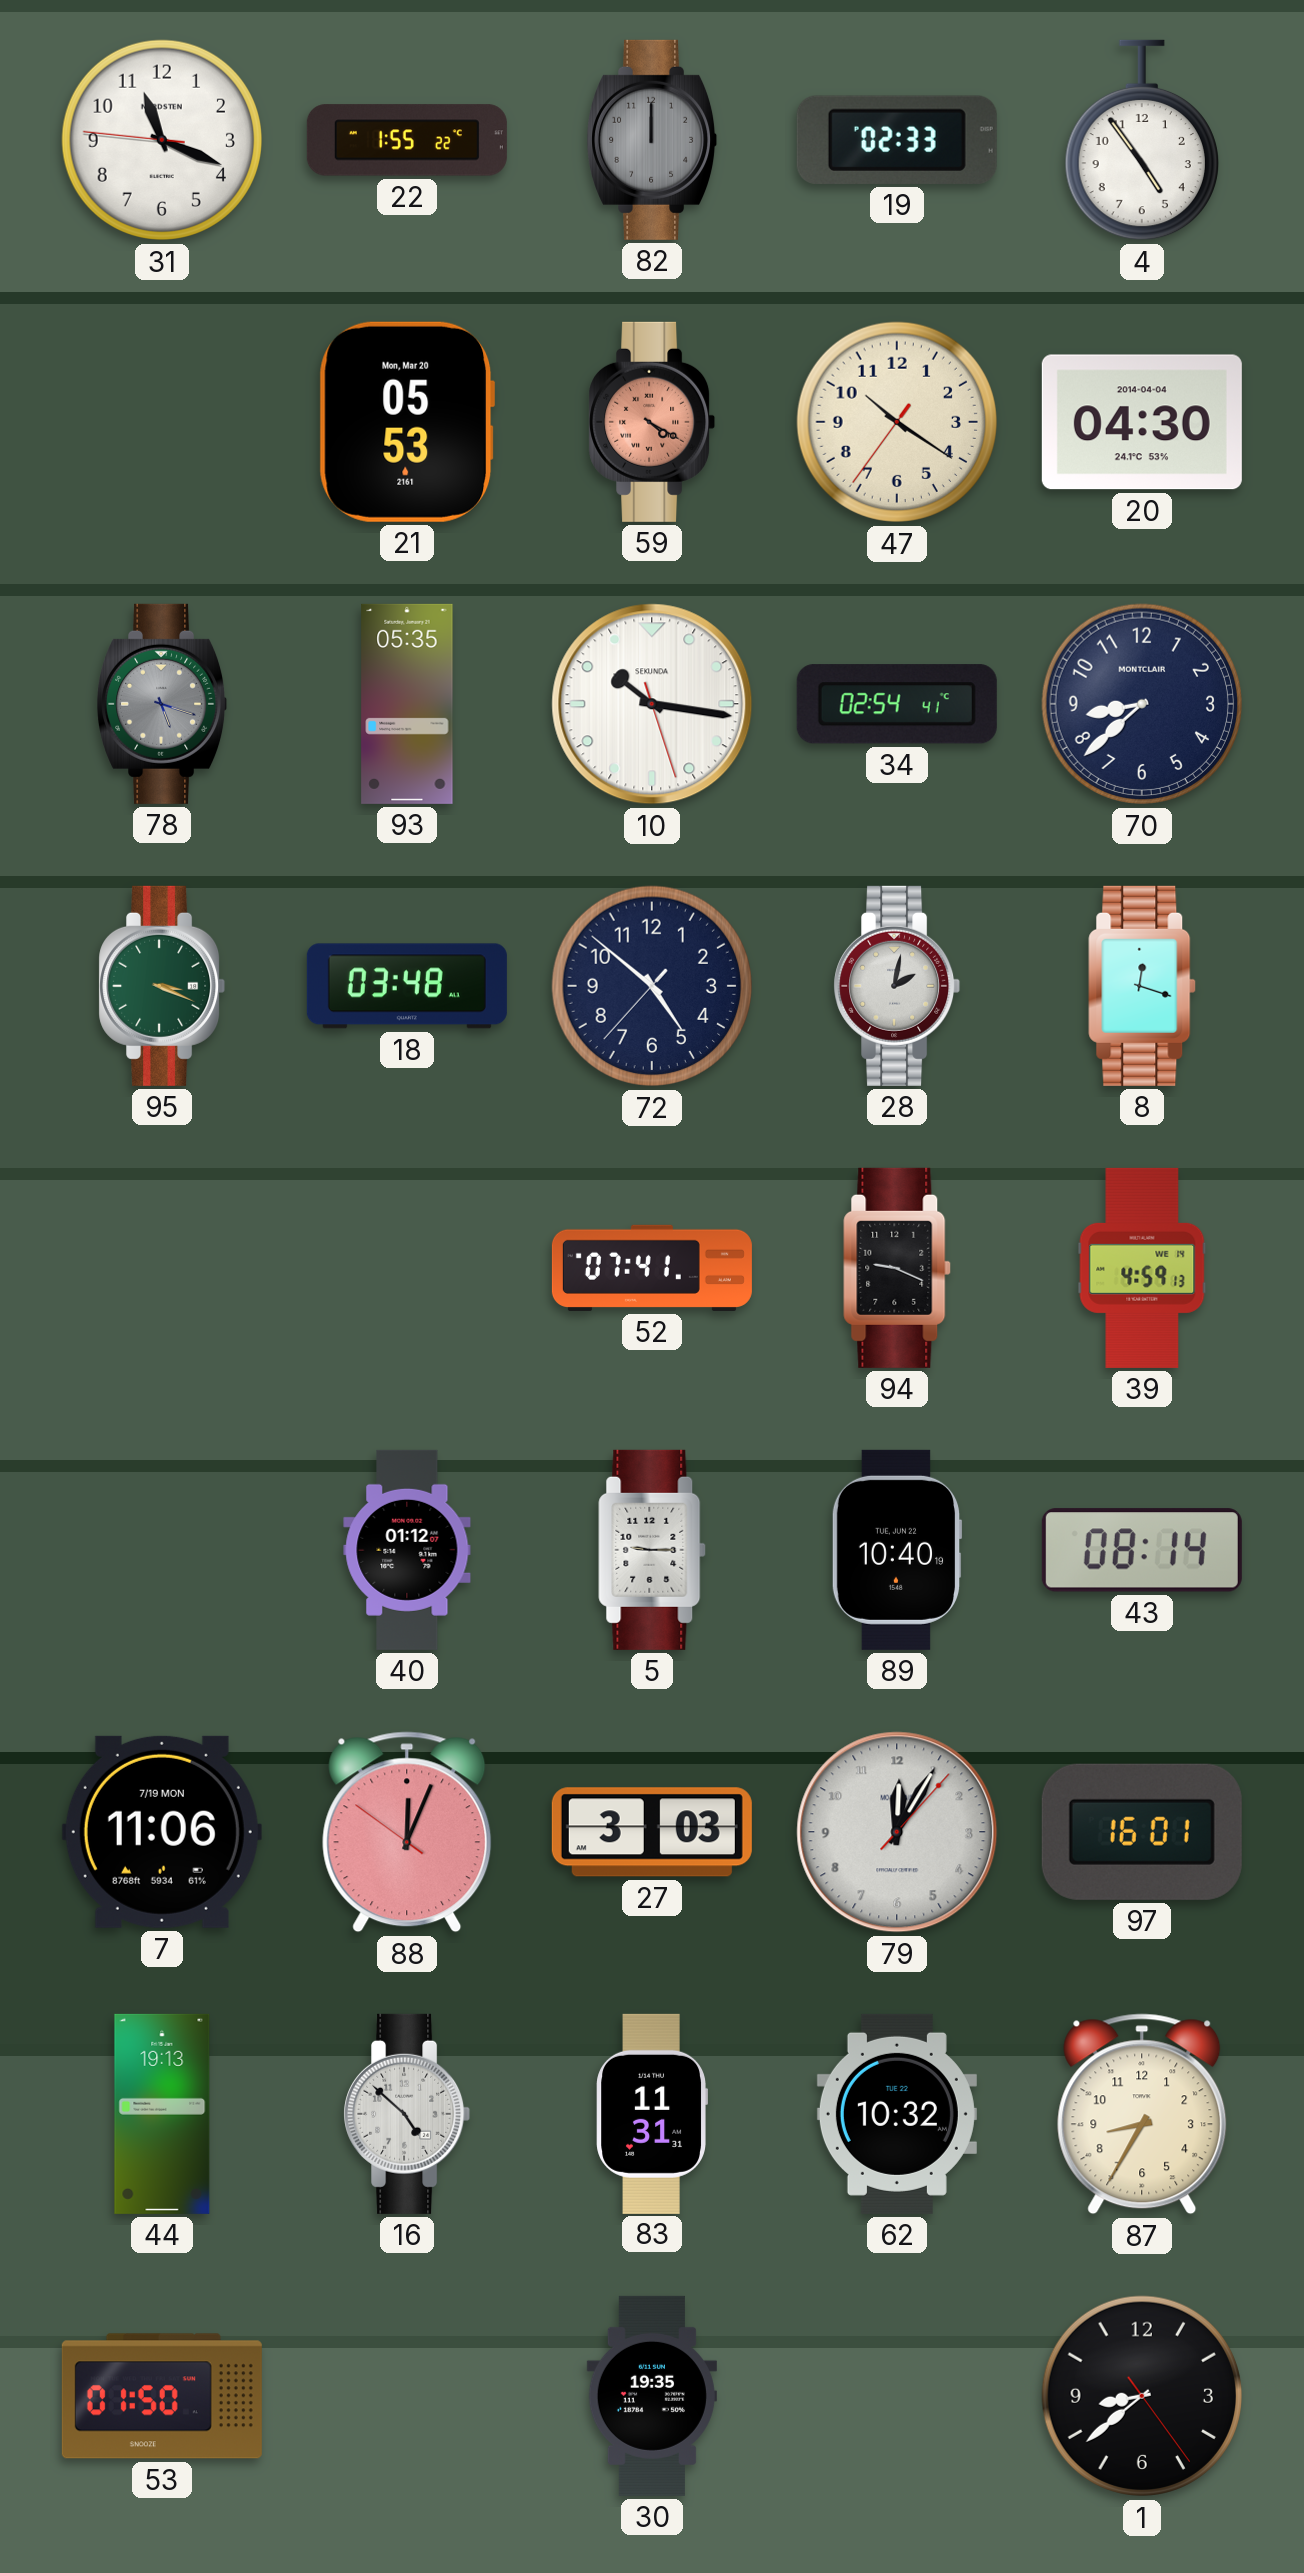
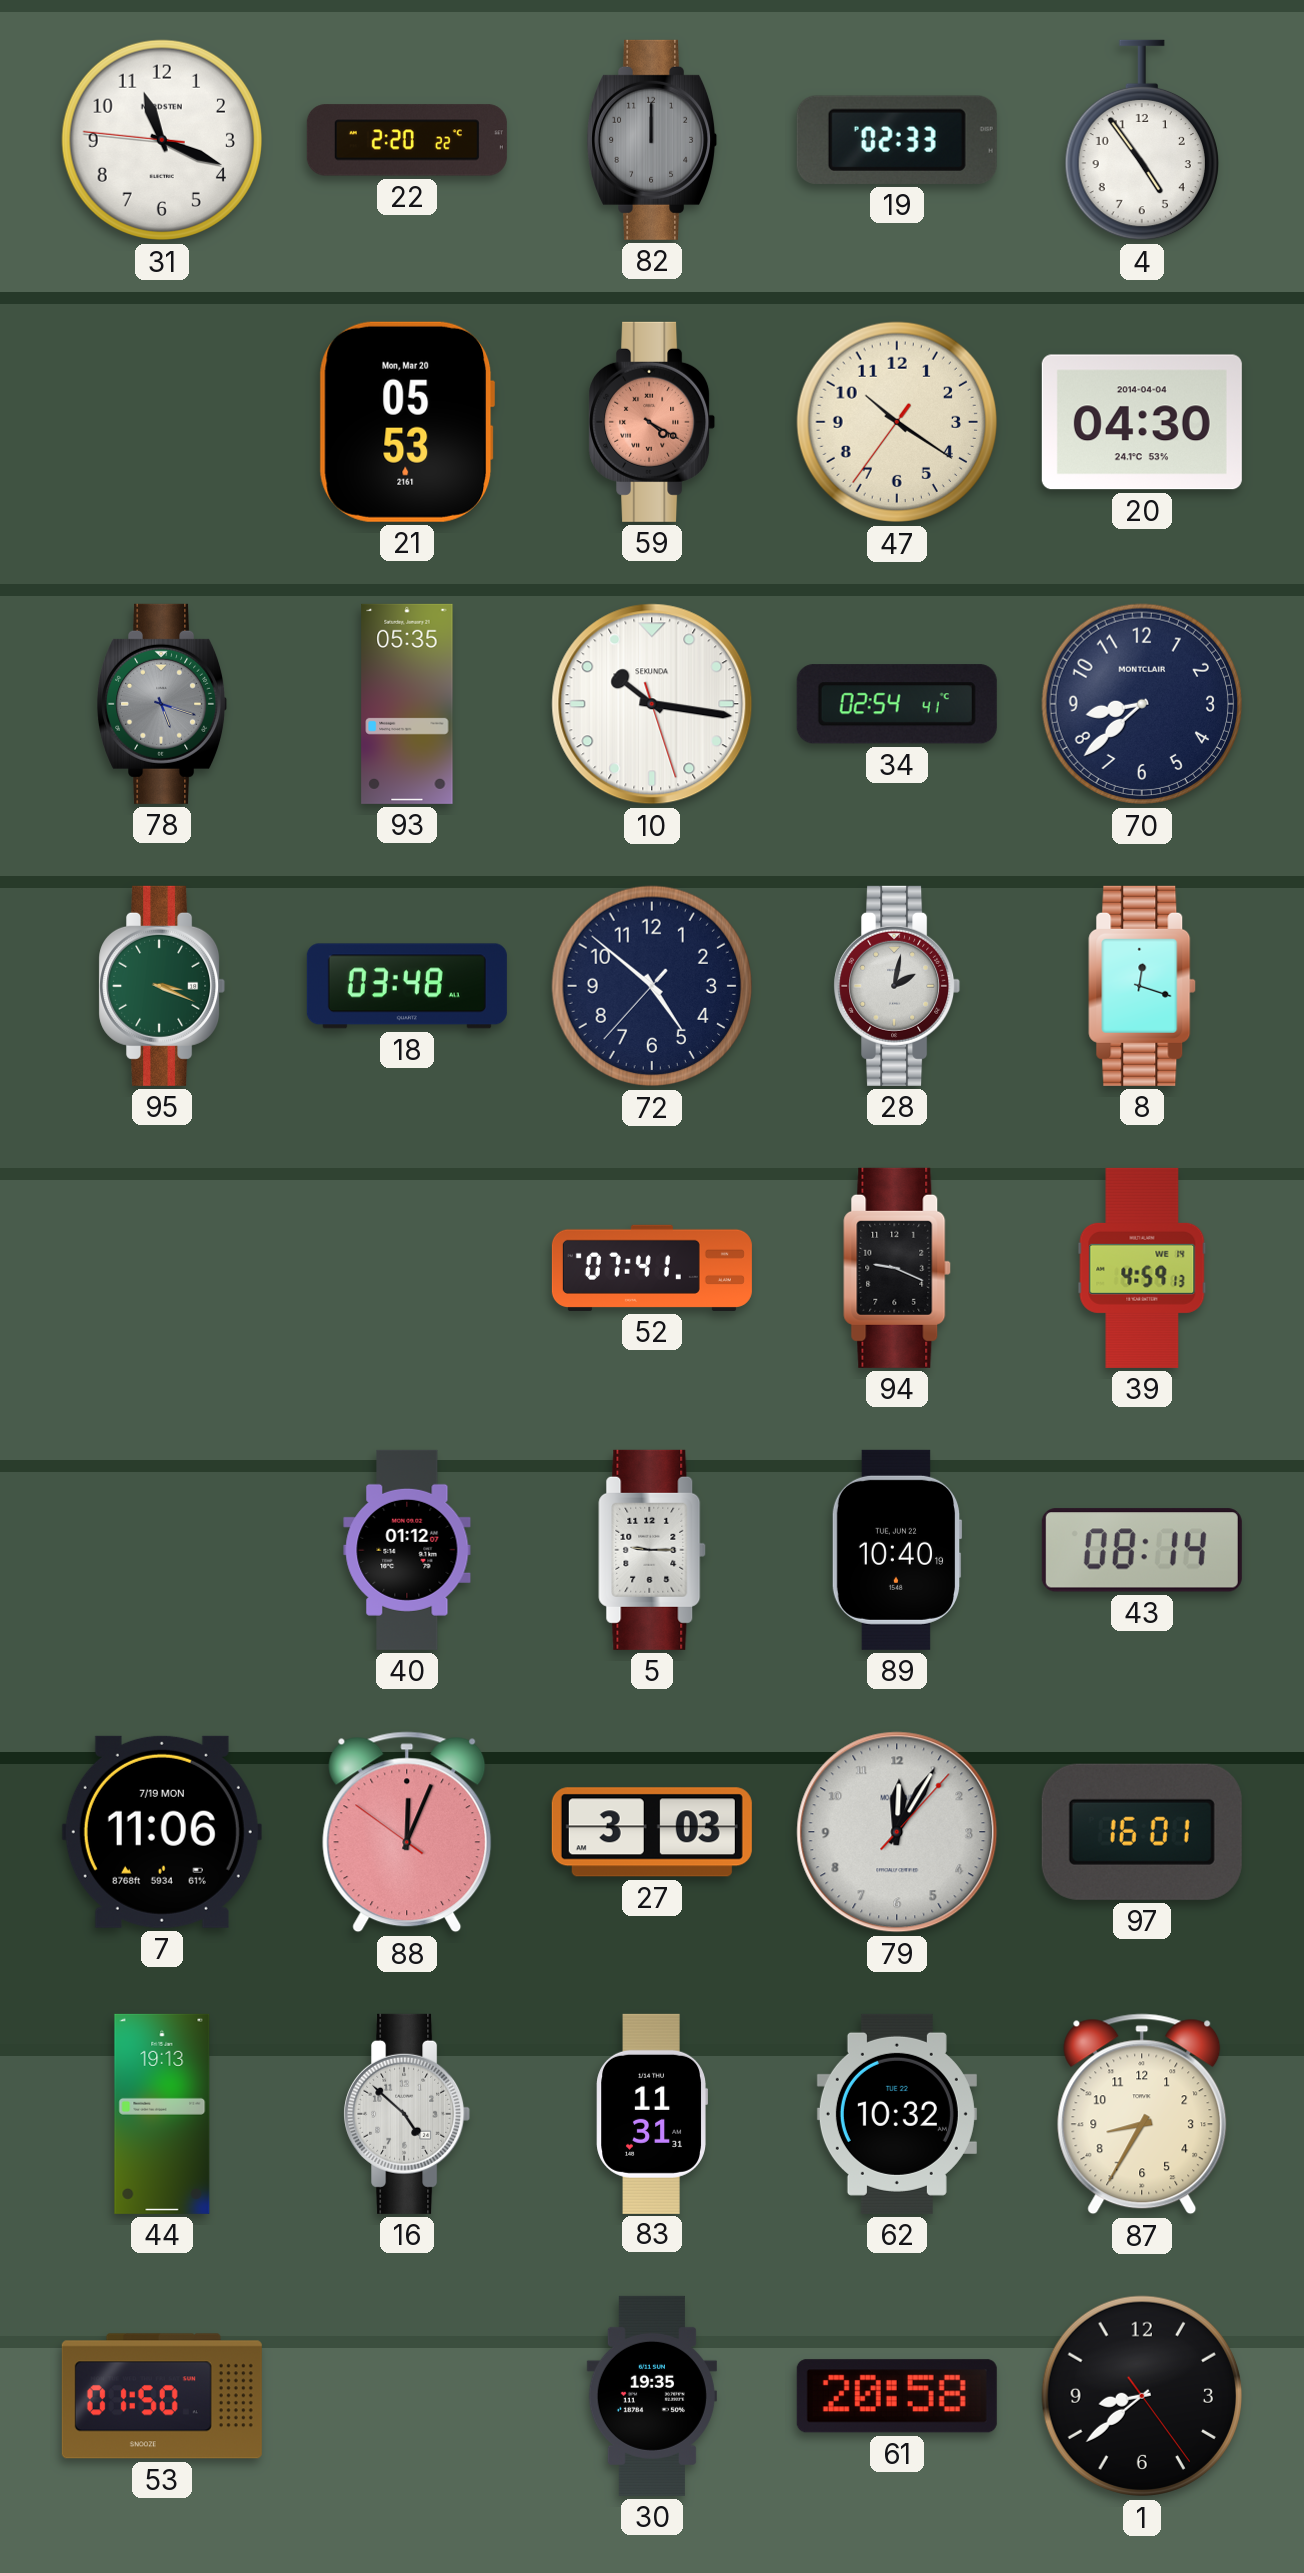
22: 1:55 -> 2:20
61: none -> 20:58
